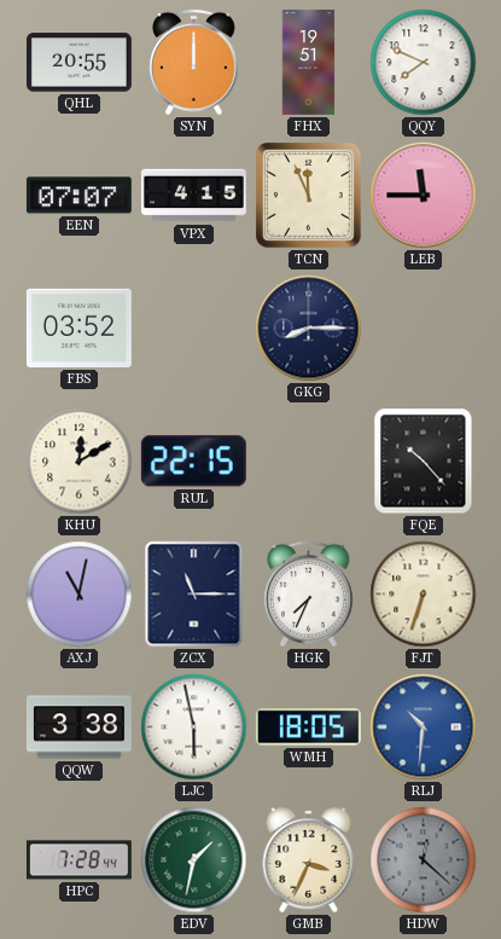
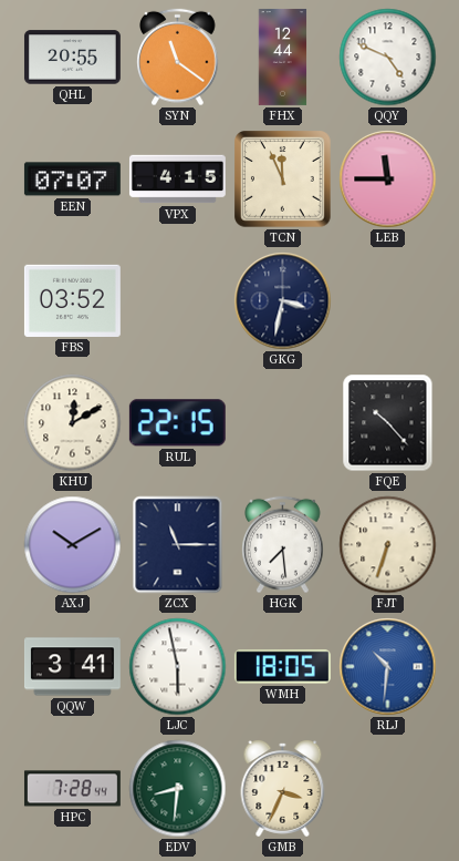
SYN: 12:00 -> 11:21
FHX: 19:51 -> 12:44
QQY: 7:49 -> 4:49
GKG: 8:15 -> 3:32
AXJ: 11:02 -> 10:10
HGK: 7:34 -> 7:29
QQW: 3:38 -> 3:41
EDV: 1:32 -> 8:31
HDW: 12:22 -> none
